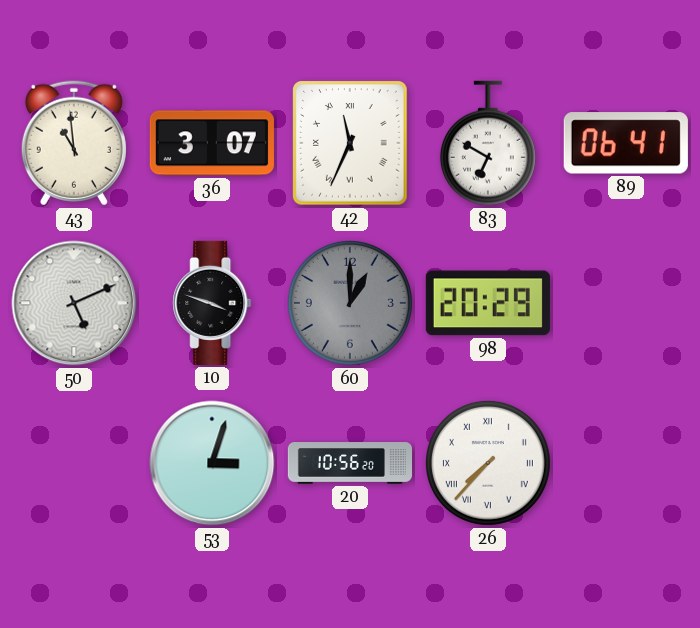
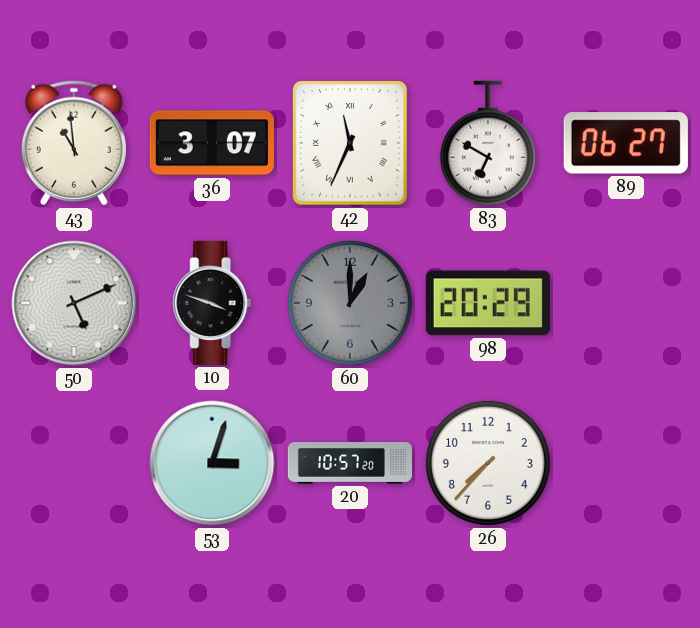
89: 06:41 -> 06:27
20: 10:56 -> 10:57
26 numerals: Roman -> Arabic
